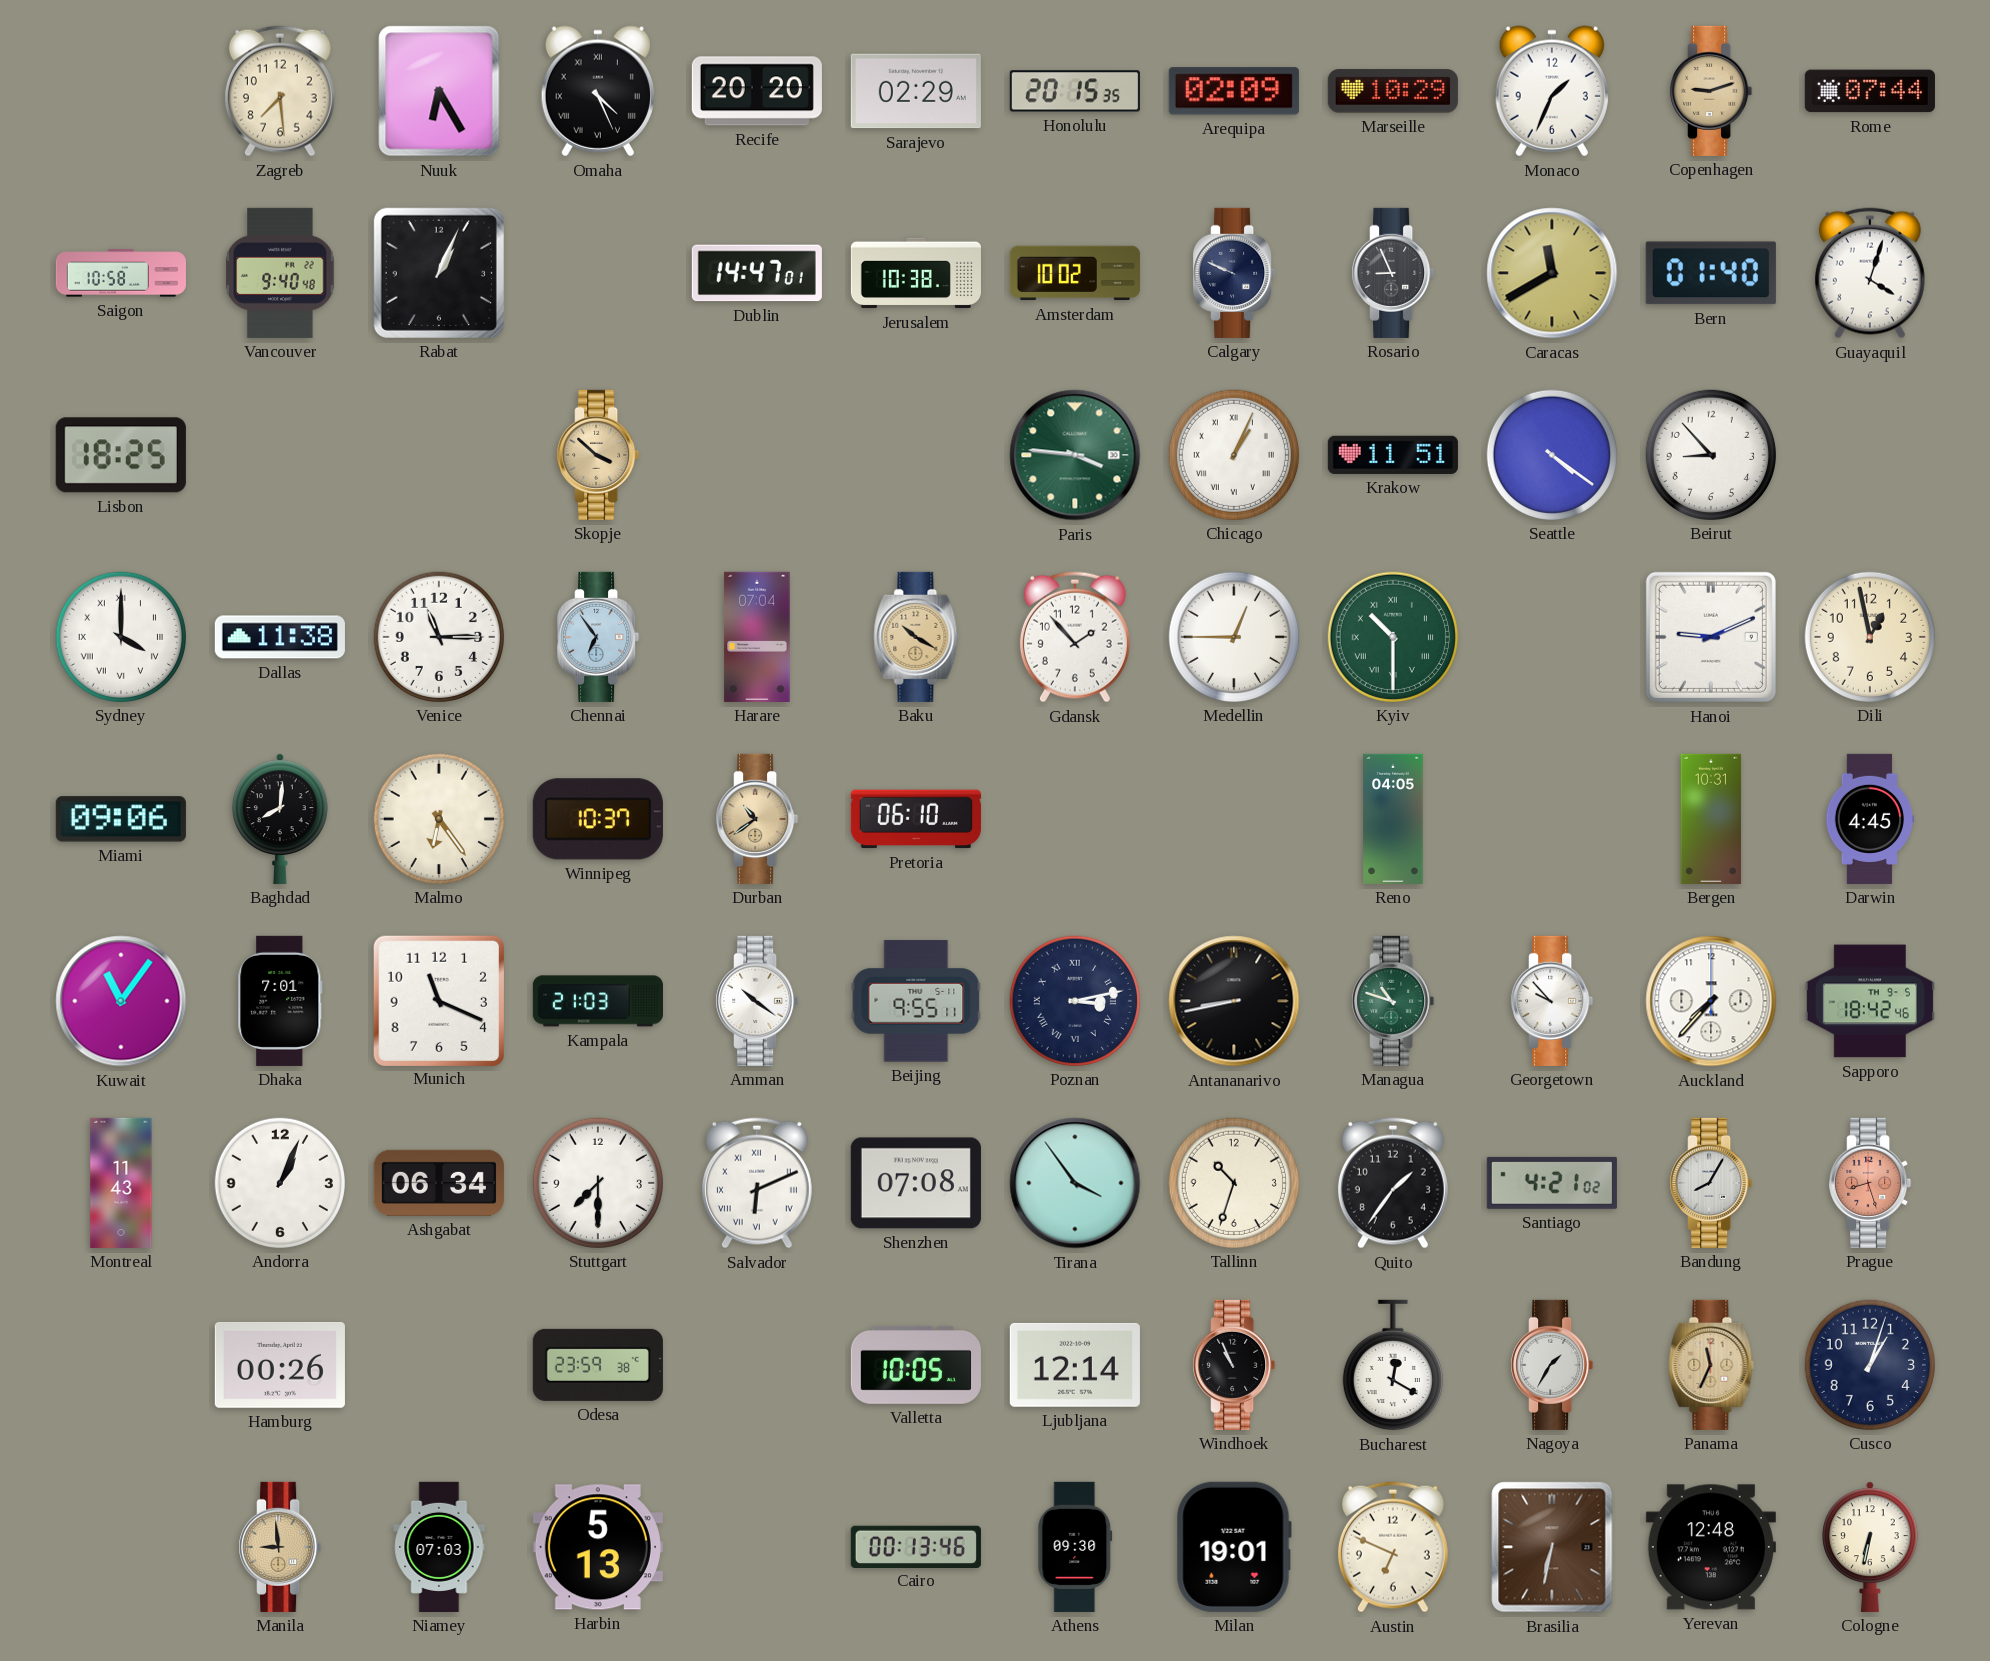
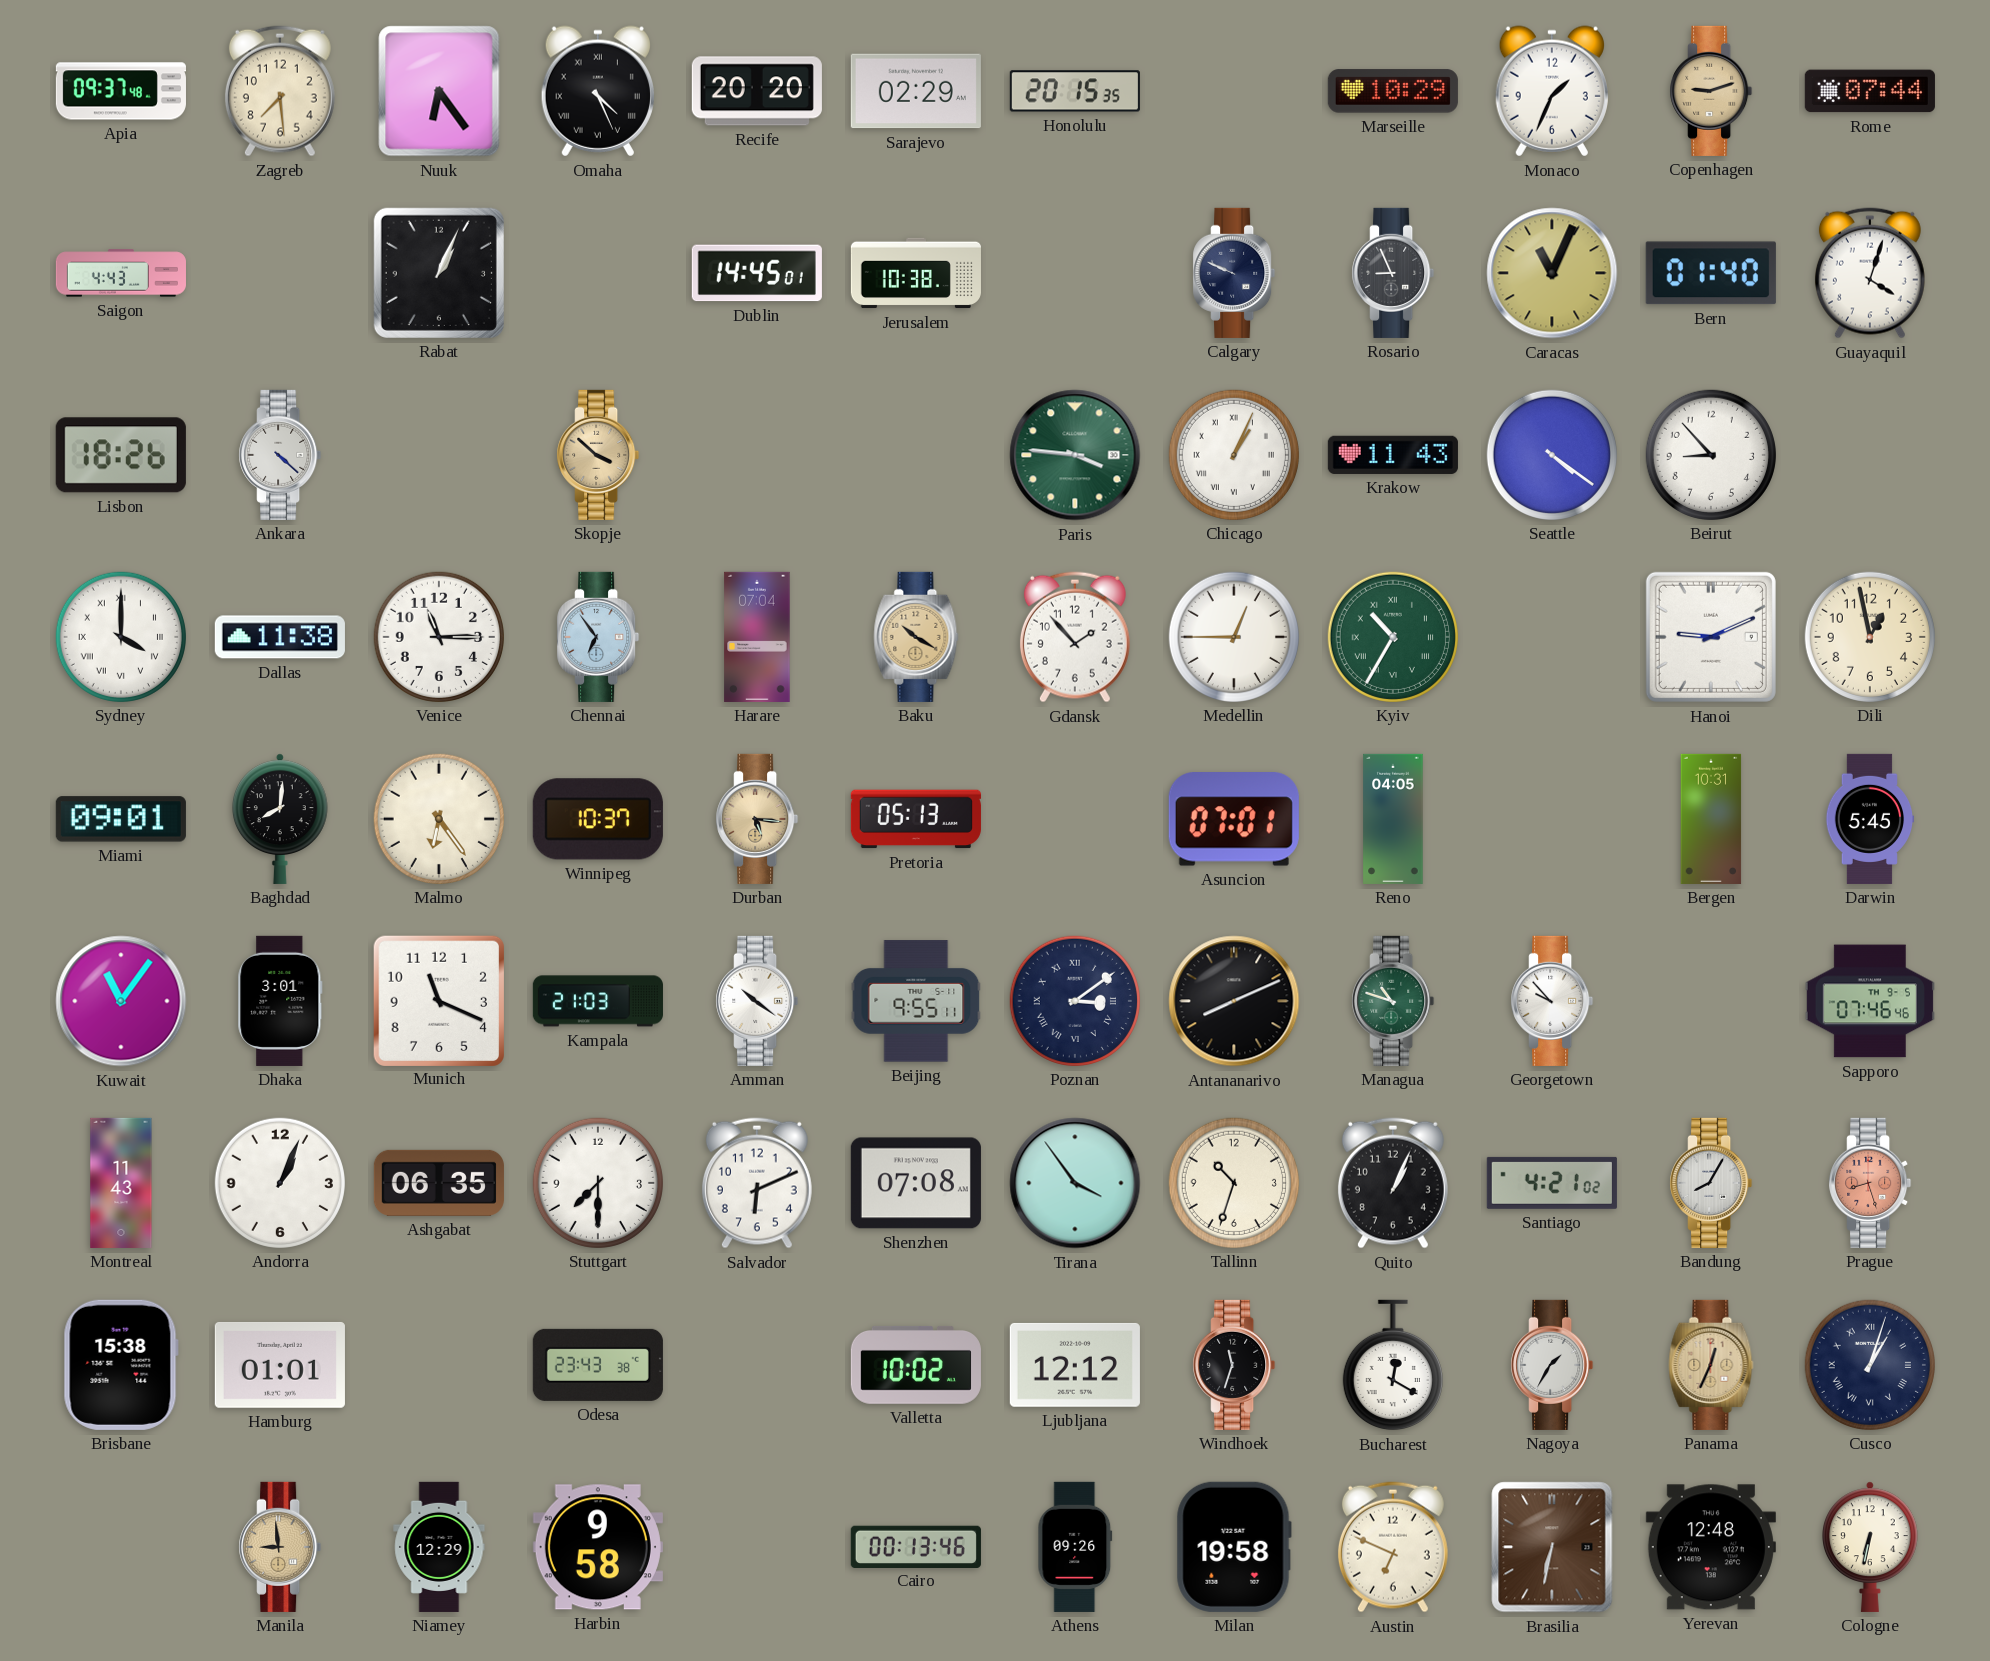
Apia: none -> 09:37
Nuuk: 6:25 -> 6:24
Arequipa: 02:09 -> none
Saigon: 10:58 -> 4:43
Vancouver: 9:40 -> none
Dublin: 14:47 -> 14:45
Amsterdam: 10:02 -> none
Caracas: 11:40 -> 11:04
Lisbon: 18:25 -> 18:26
Ankara: none -> 4:22
Krakow: 11:51 -> 11:43
Kyiv: 10:30 -> 10:35
Miami: 09:06 -> 09:01
Durban: 10:39 -> 5:16
Pretoria: 06:10 -> 05:13
Asuncion: none -> 07:01
Darwin: 4:45 -> 5:45
Dhaka: 7:01 -> 3:01
Poznan: 3:13 -> 3:09
Antananarivo: 8:43 -> 8:11
Auckland: 7:37 -> none
Sapporo: 18:42 -> 07:46
Ashgabat: 06:34 -> 06:35
Salvador numerals: Roman -> Arabic
Quito: 1:36 -> 1:04
Brisbane: none -> 15:38
Hamburg: 00:26 -> 01:01
Odesa: 23:59 -> 23:43
Valletta: 10:05 -> 10:02
Ljubljana: 12:14 -> 12:12
Windhoek: 10:56 -> 11:33
Panama: 11:34 -> 12:34
Cusco numerals: Arabic -> Roman
Niamey: 07:03 -> 12:29
Harbin: 5:13 -> 9:58
Athens: 09:30 -> 09:26
Milan: 19:01 -> 19:58
